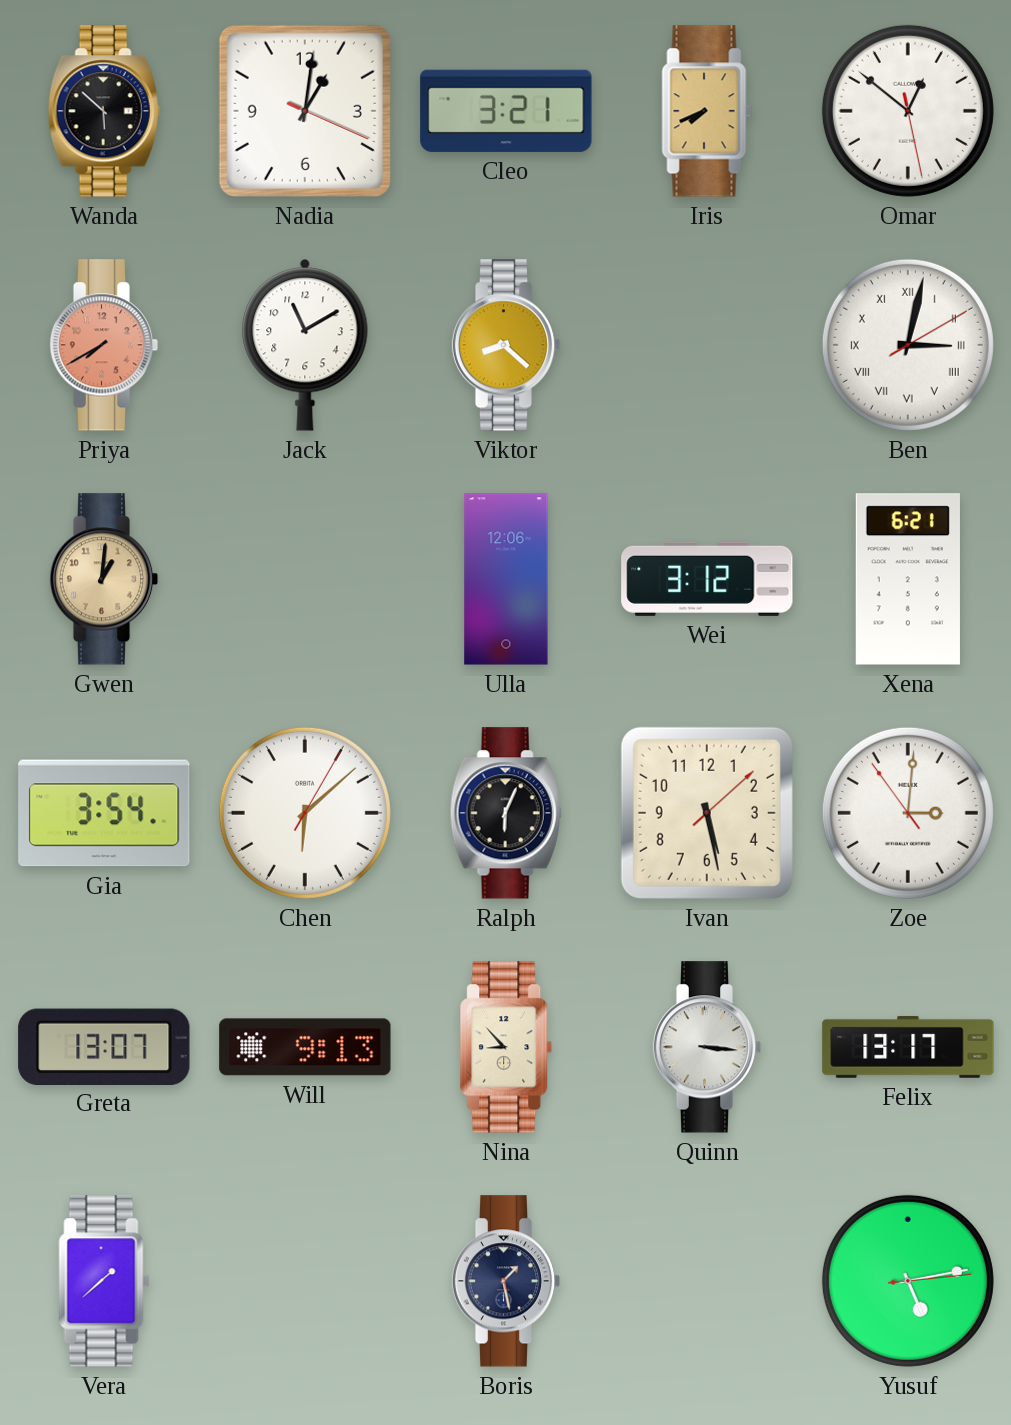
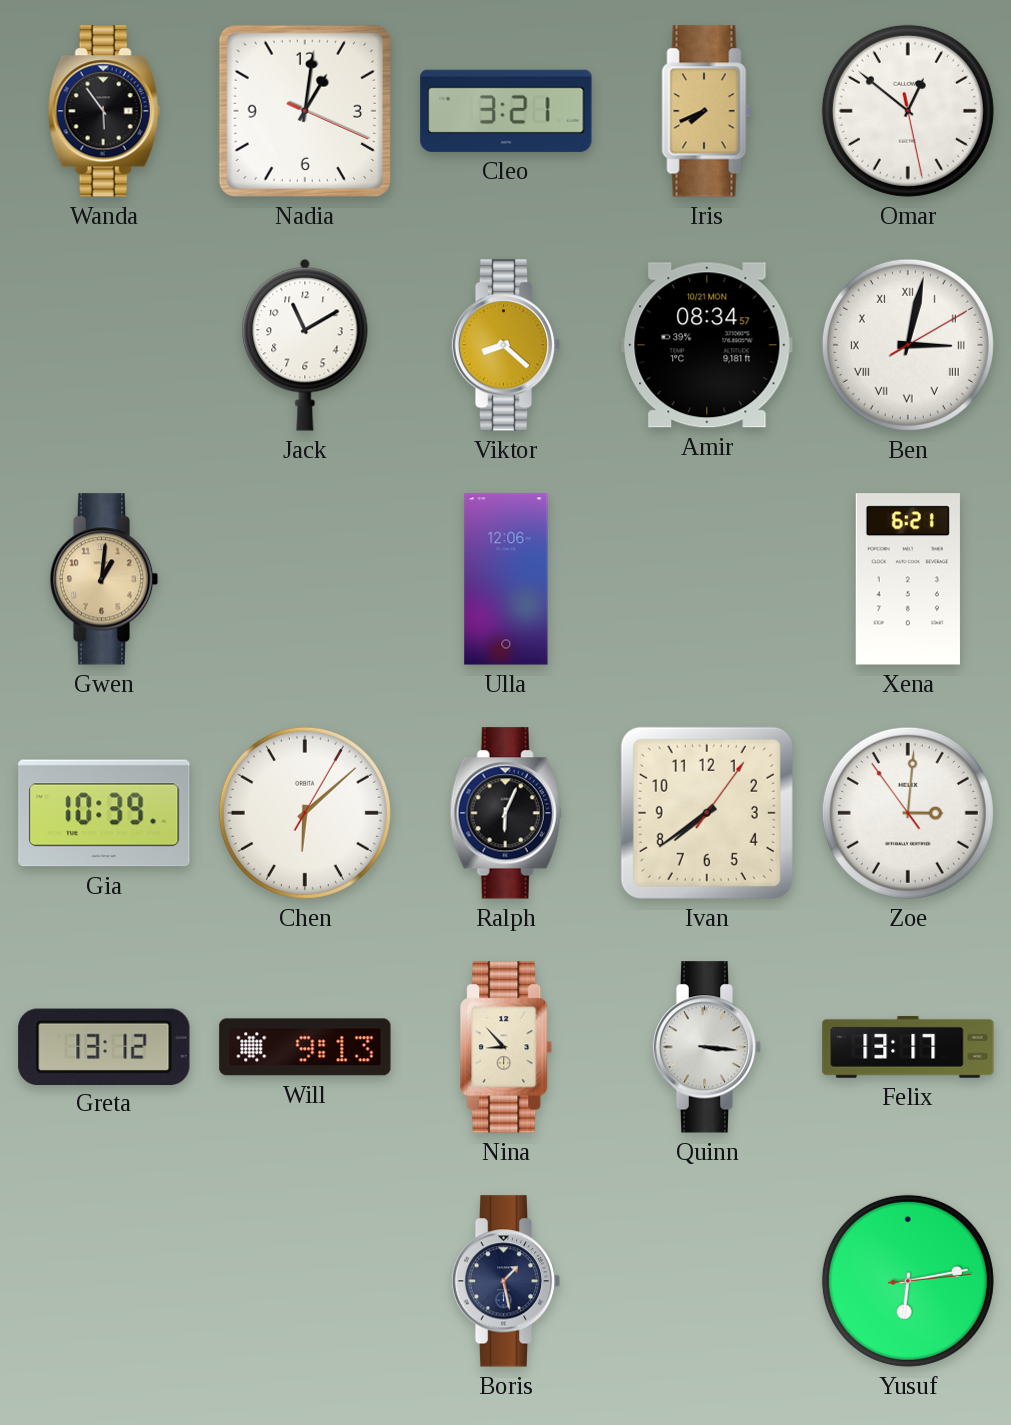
Wanda: 5:52 -> 5:54
Priya: 7:40 -> none
Amir: none -> 08:34
Wei: 3:12 -> none
Gia: 3:54 -> 10:39
Ivan: 5:28 -> 7:39
Greta: 13:07 -> 13:12
Vera: 1:38 -> none
Yusuf: 5:13 -> 6:13
